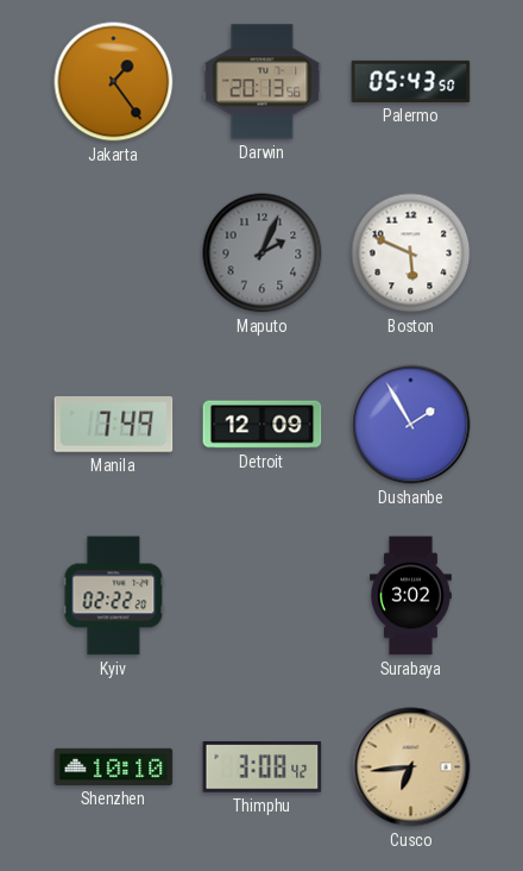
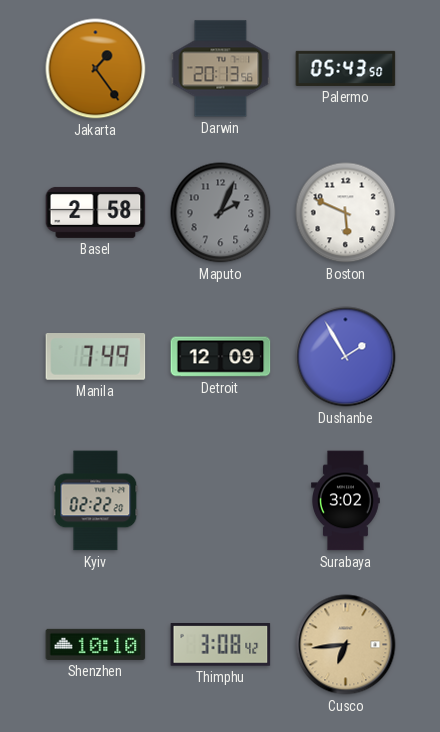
Basel: none -> 2:58
